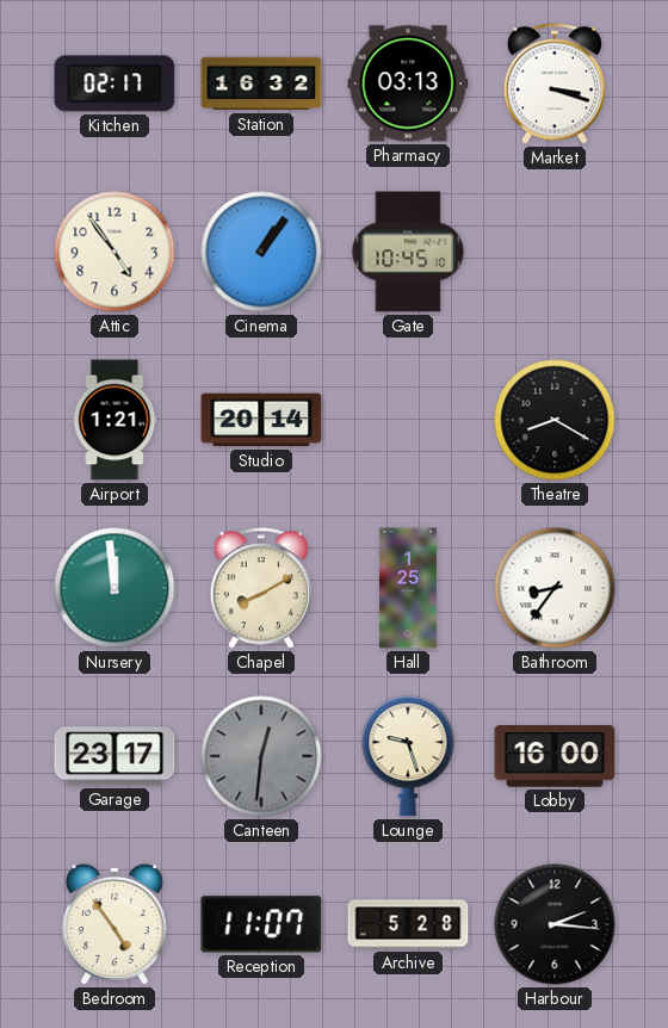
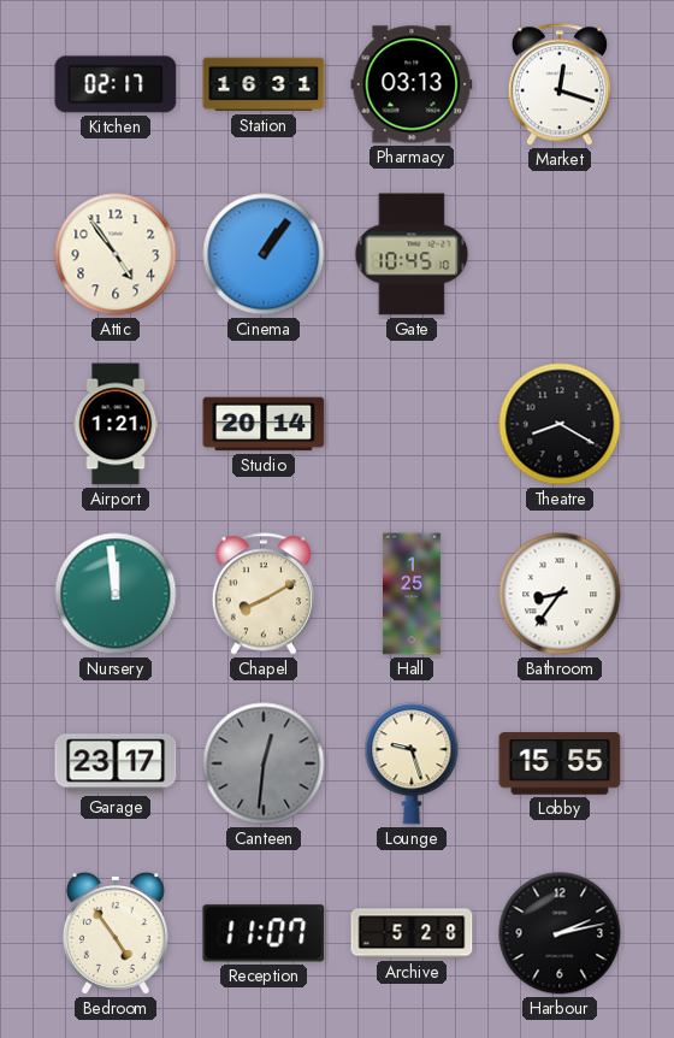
Station: 16:32 -> 16:31
Market: 3:18 -> 12:18
Lobby: 16:00 -> 15:55
Harbour: 2:16 -> 2:13
